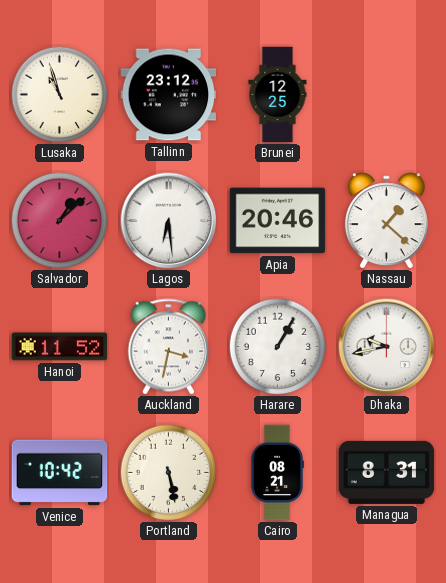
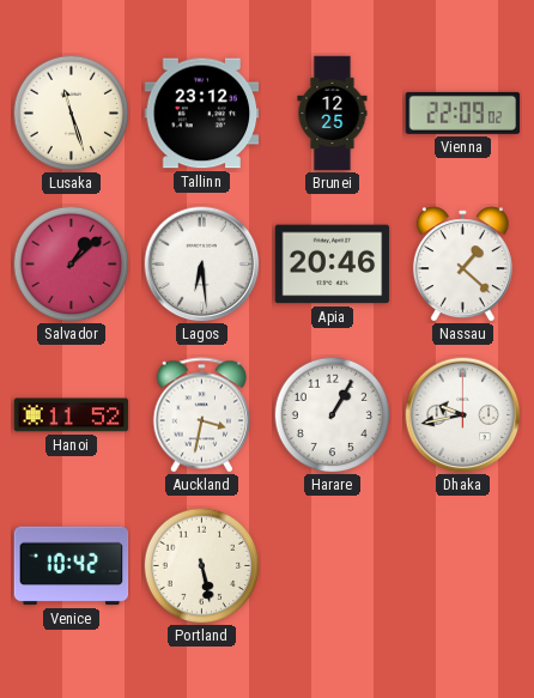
Lusaka: 10:57 -> 11:27
Vienna: none -> 22:09
Cairo: 08:21 -> none
Managua: 8:31 -> none
